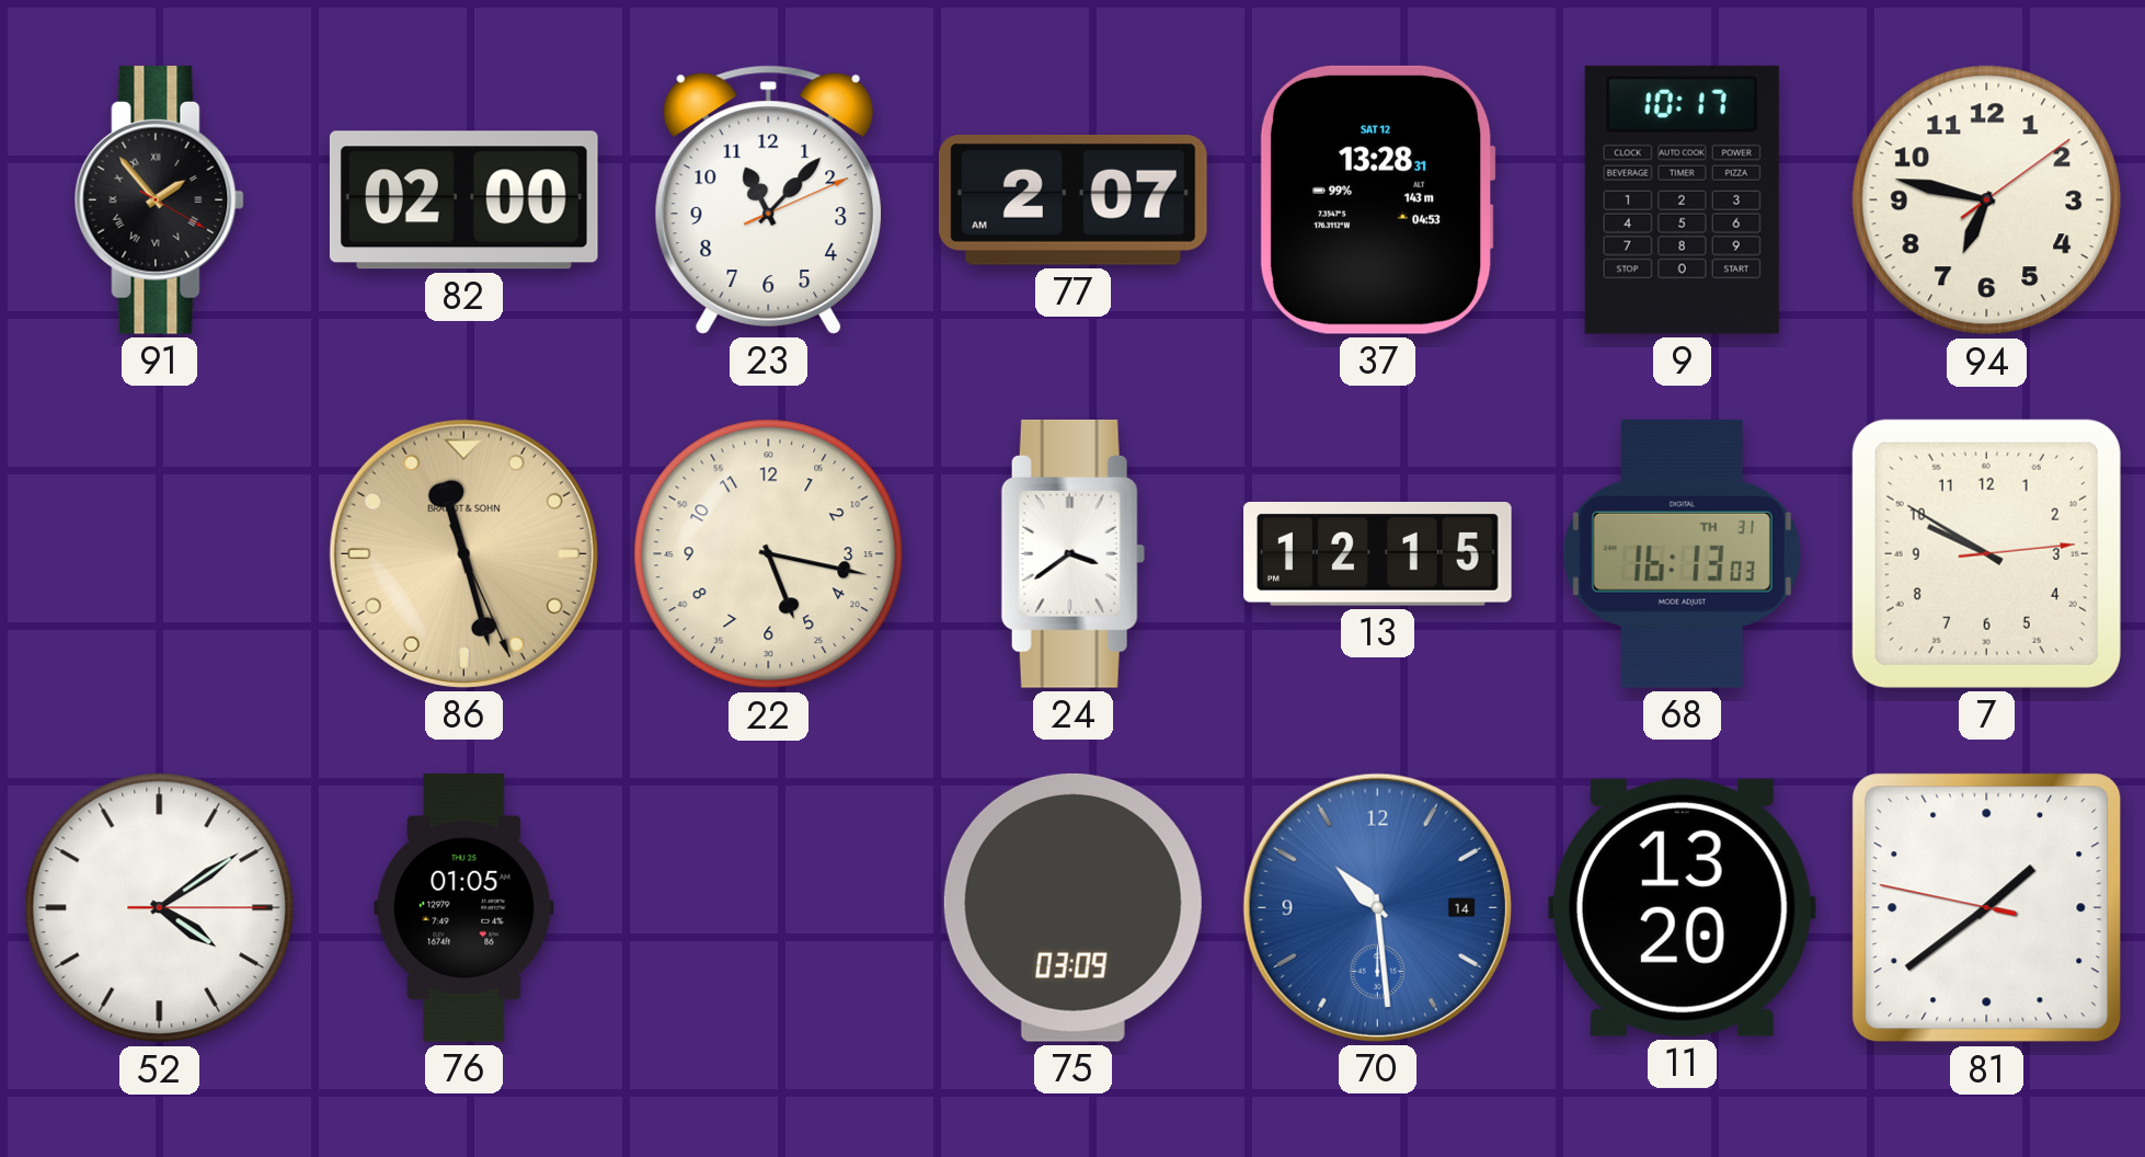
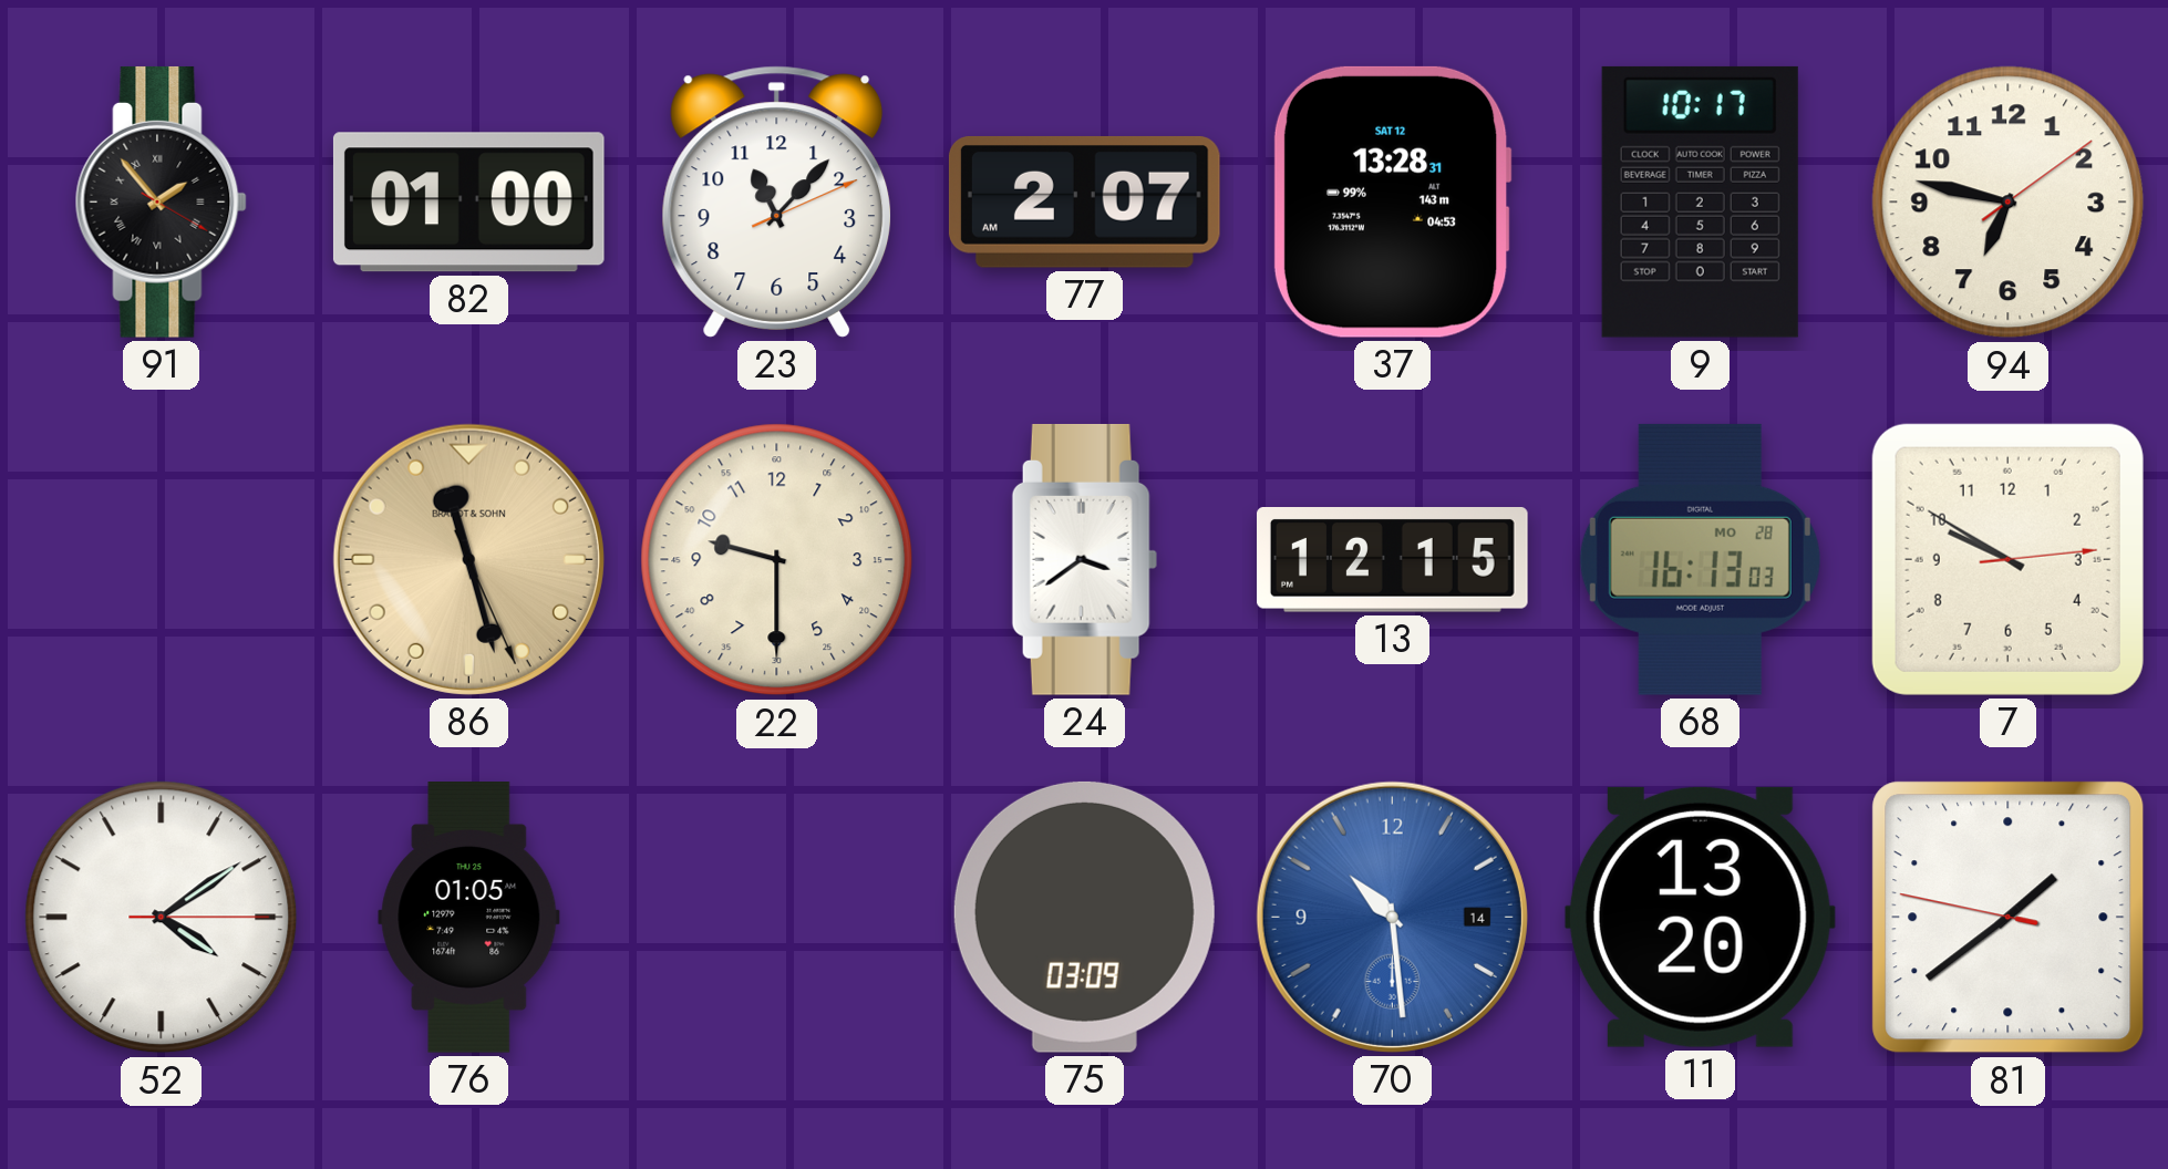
82: 02:00 -> 01:00
22: 5:17 -> 9:30
68 date: TH 31 -> MO 28
